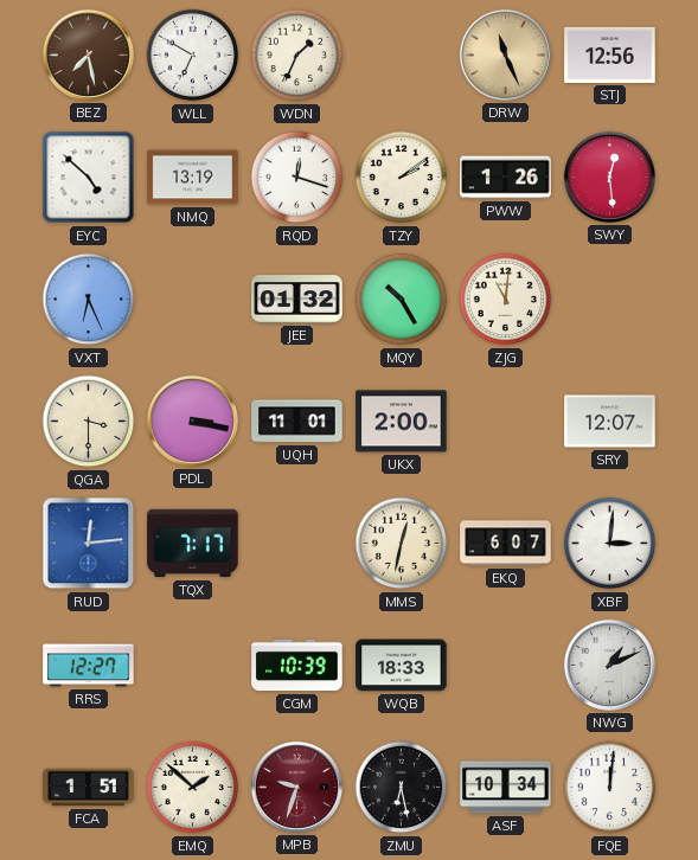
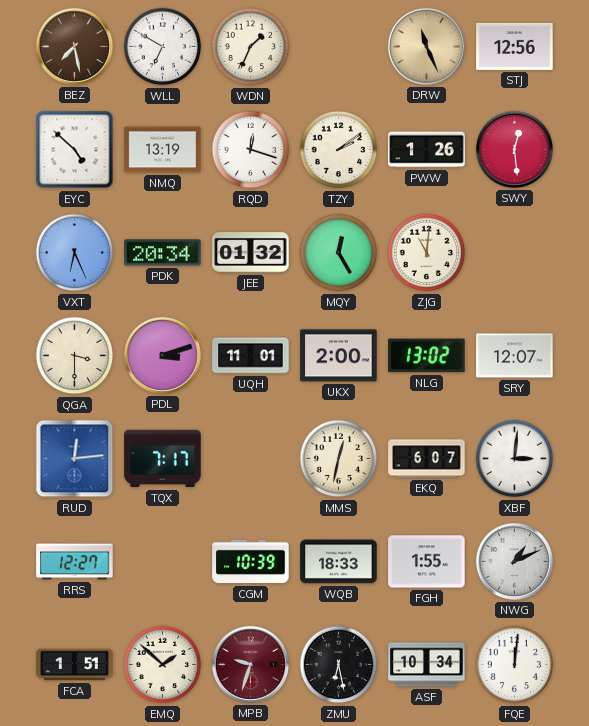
PDK: none -> 20:34
MQY: 10:25 -> 12:25
PDL: 3:17 -> 3:12
NLG: none -> 13:02
FGH: none -> 1:55
